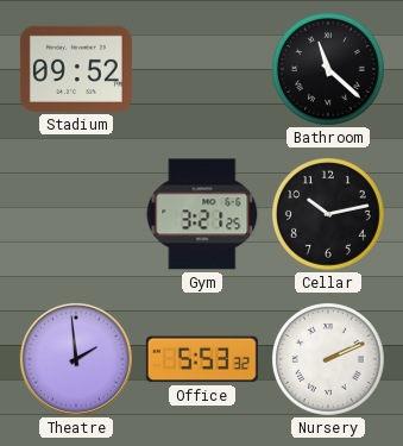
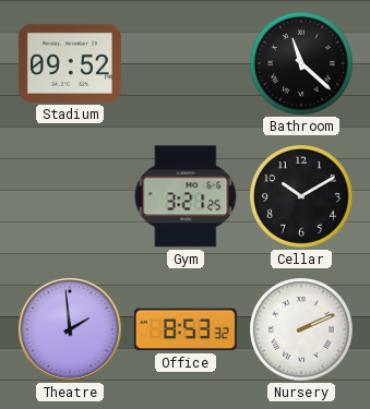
Cellar: 10:13 -> 10:10
Office: 5:53 -> 8:53
